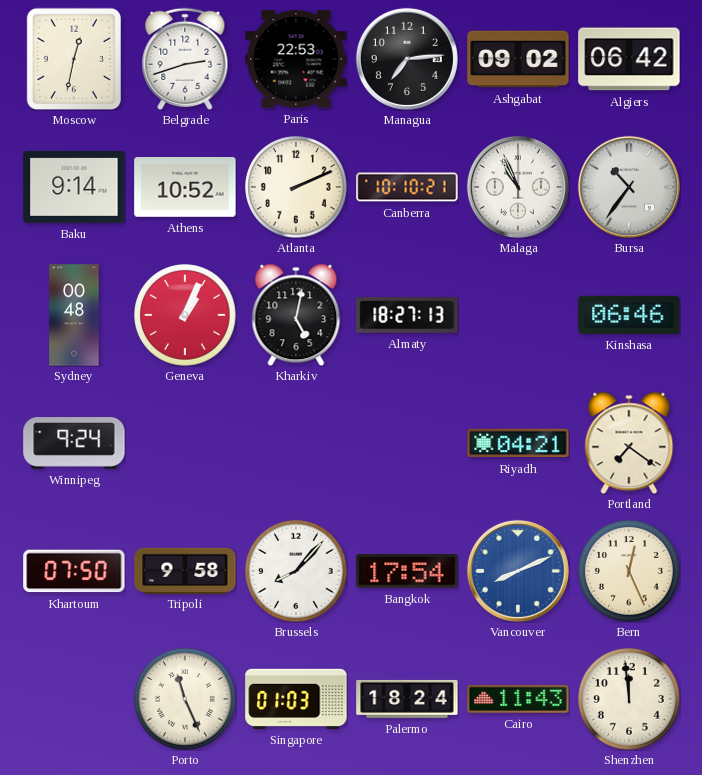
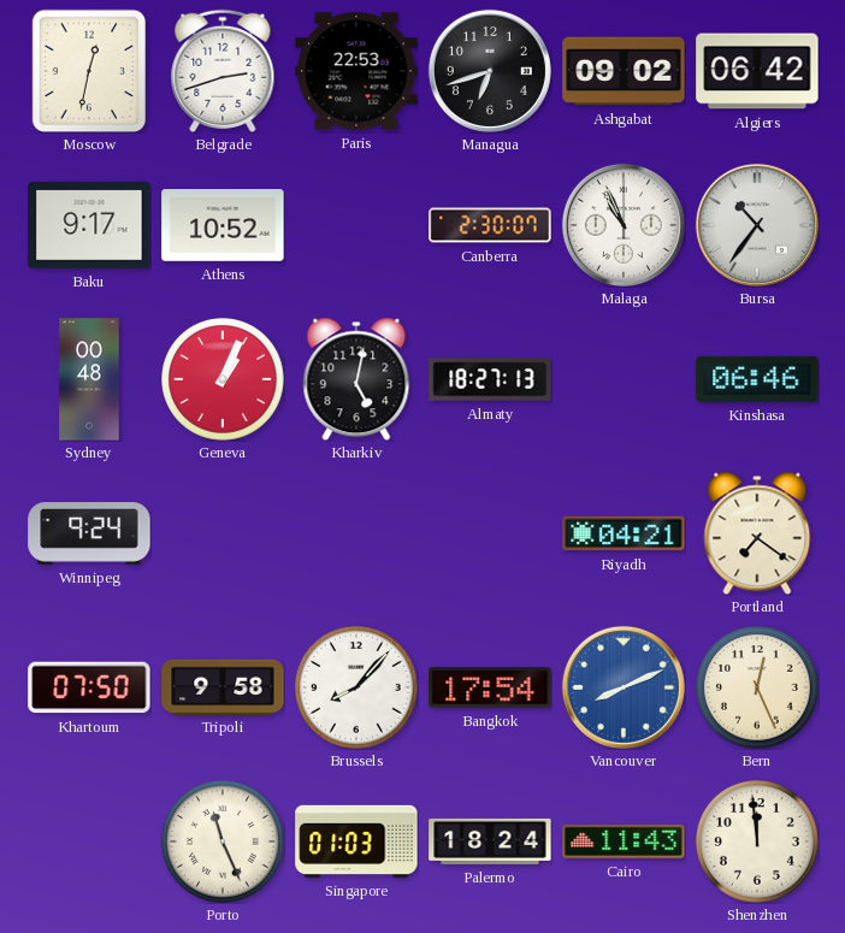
Managua: 7:14 -> 6:42
Baku: 9:14 -> 9:17
Atlanta: 2:11 -> none
Canberra: 10:10 -> 2:30
